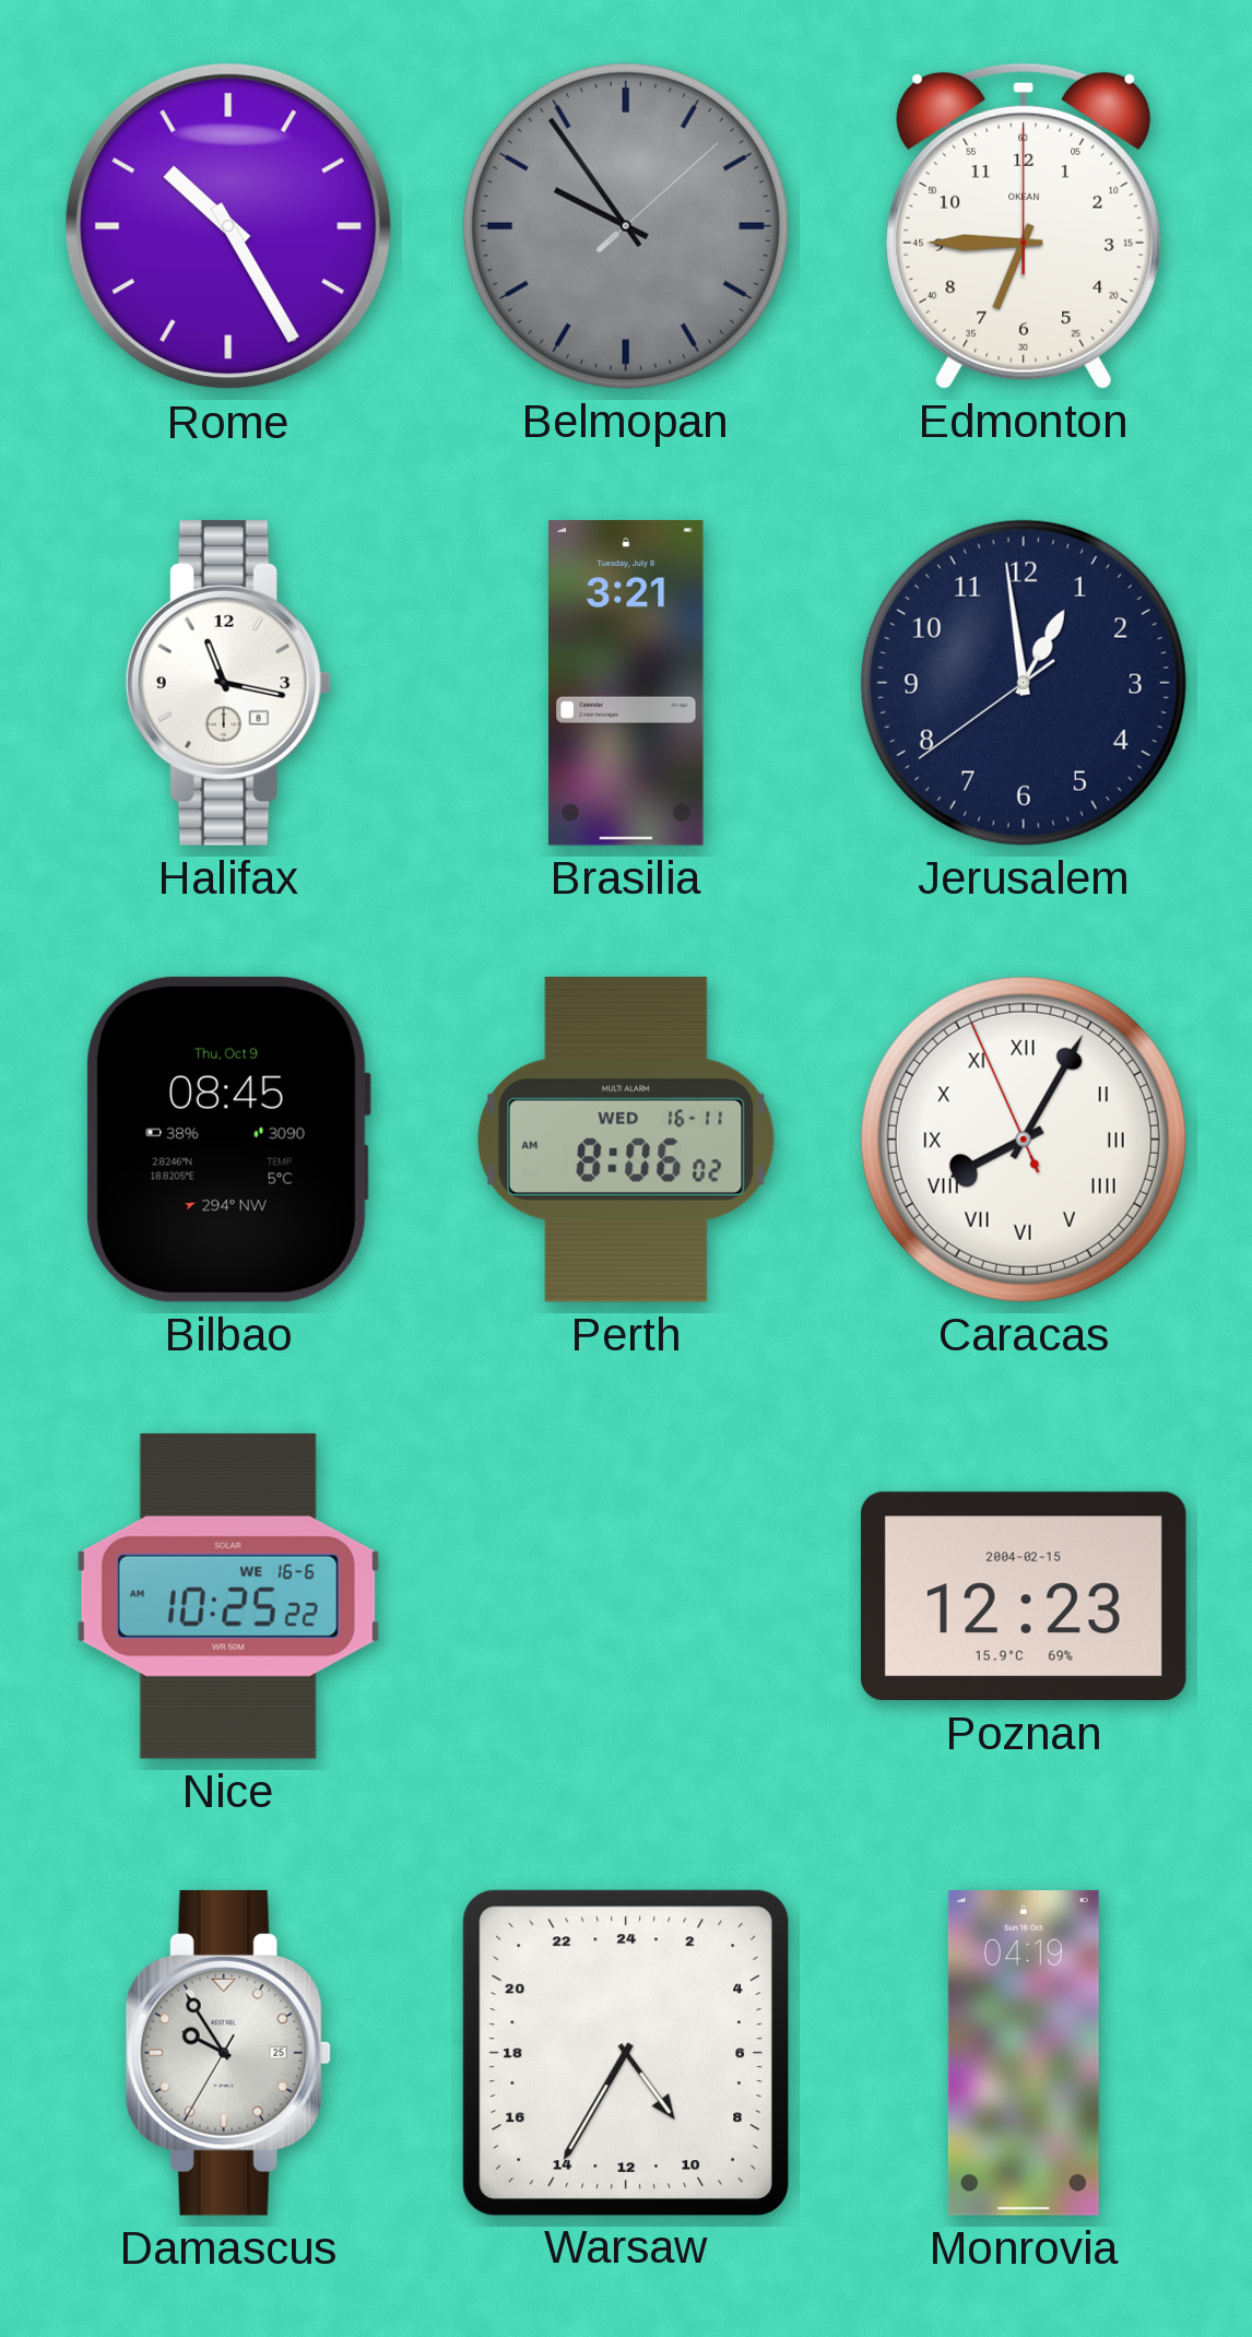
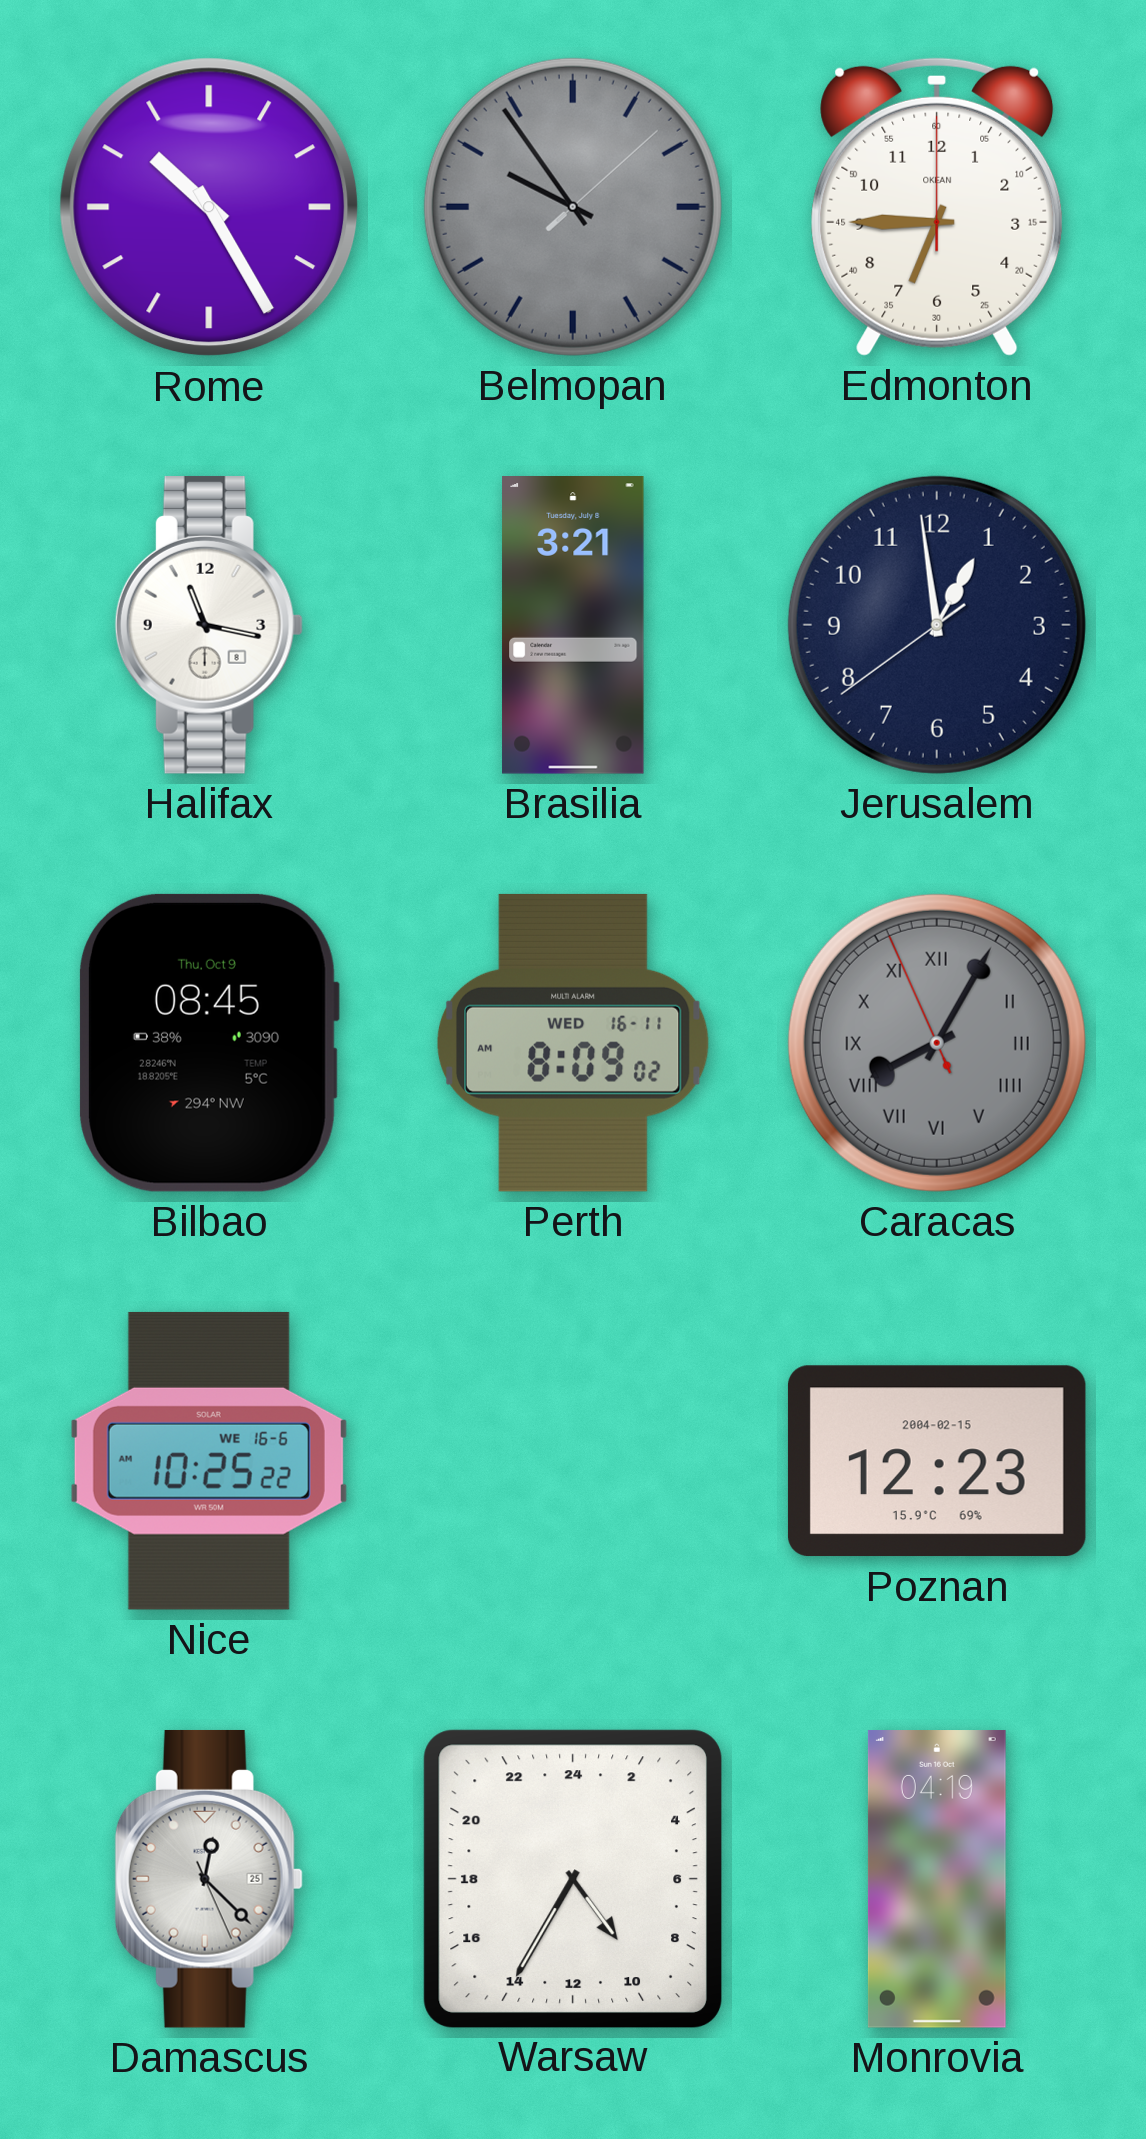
Perth: 8:06 -> 8:09
Caracas dial: white -> grey
Damascus: 9:54 -> 12:22
